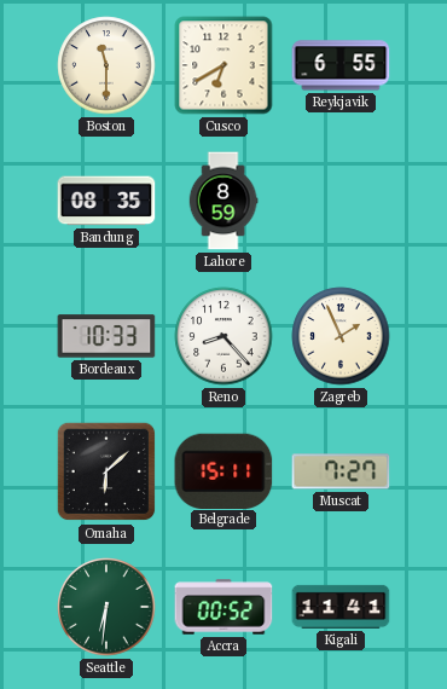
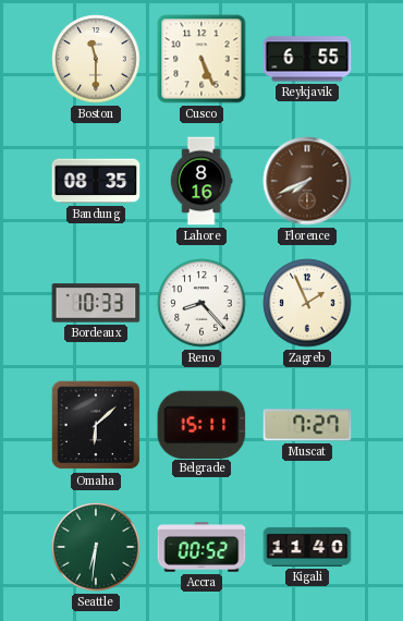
Cusco: 6:40 -> 5:26
Lahore: 8:59 -> 8:16
Florence: none -> 7:41
Kigali: 11:41 -> 11:40
